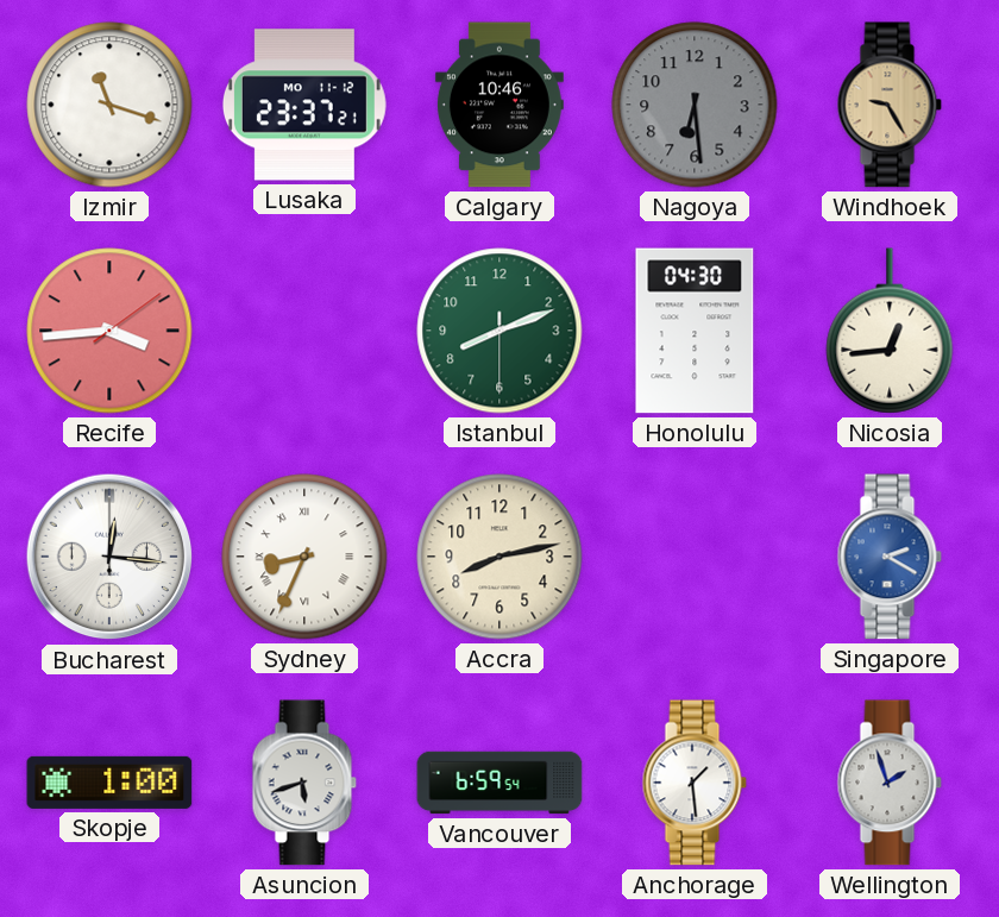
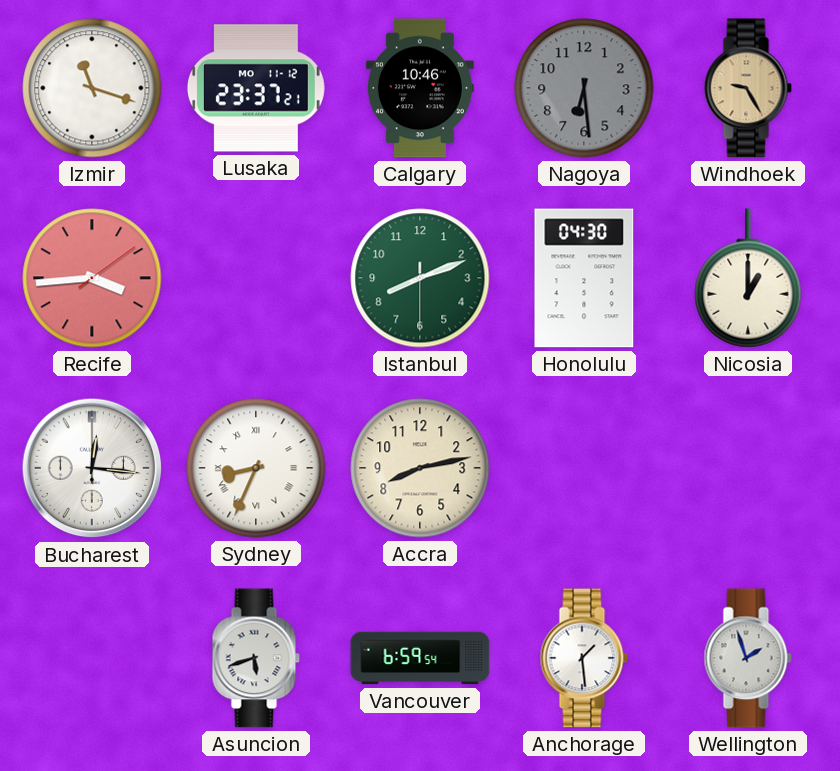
Nicosia: 12:44 -> 1:00
Singapore: 2:20 -> none
Skopje: 1:00 -> none
